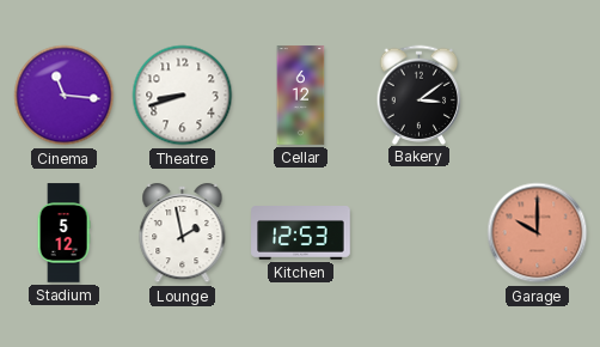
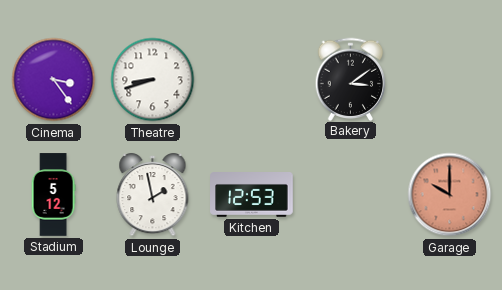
Cinema: 11:16 -> 3:24
Cellar: 6:12 -> none
